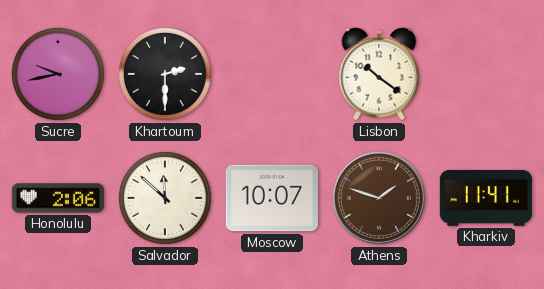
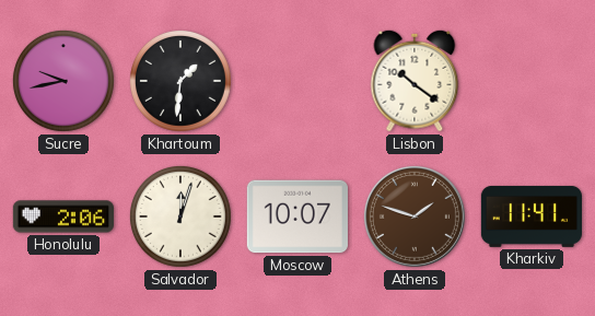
Khartoum: 2:30 -> 1:31
Salvador: 11:52 -> 12:03
